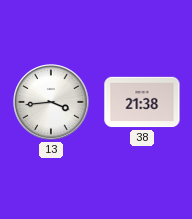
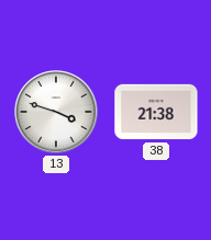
13: 3:44 -> 3:48
